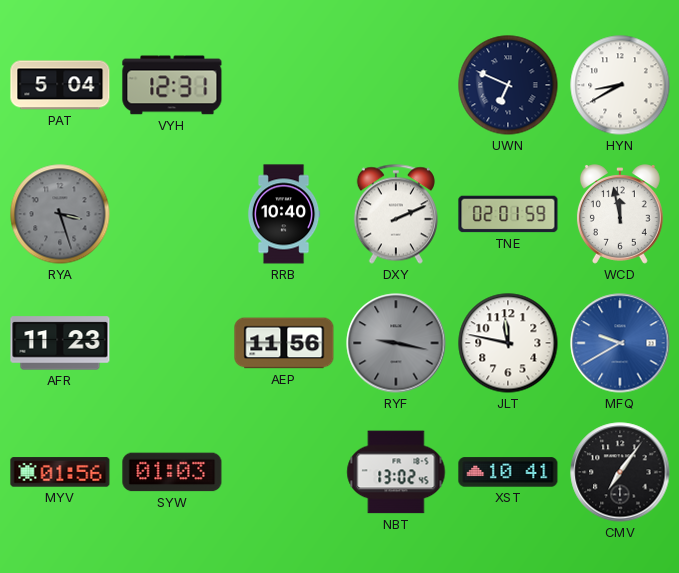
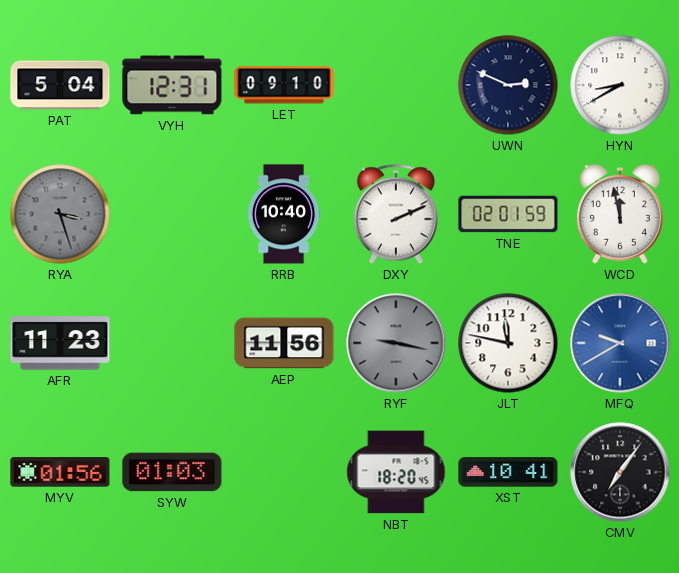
LET: none -> 09:10
UWN: 6:49 -> 2:49
NBT: 13:02 -> 18:20
